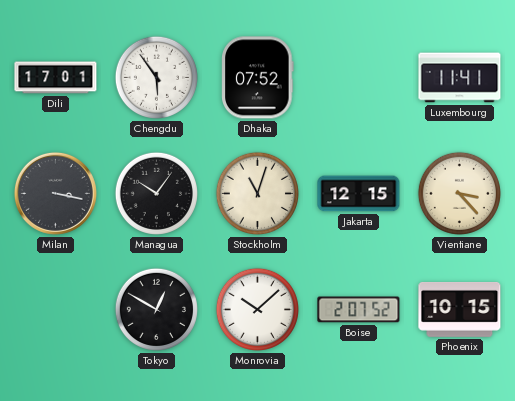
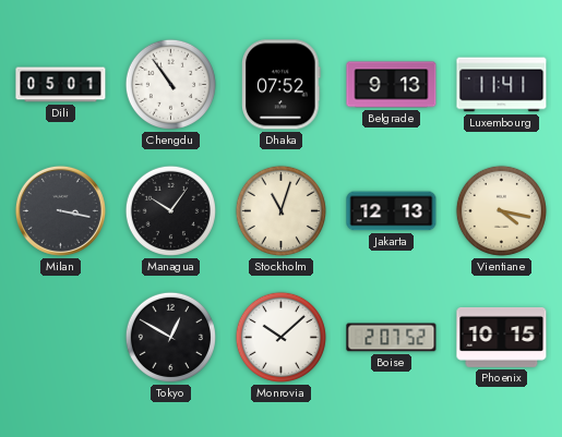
Dili: 17:01 -> 05:01
Chengdu: 5:54 -> 10:54
Belgrade: none -> 9:13
Jakarta: 12:15 -> 12:13
Vientiane: 3:23 -> 4:17
